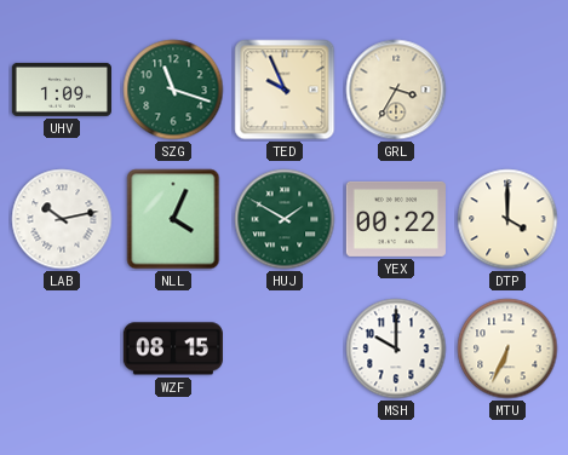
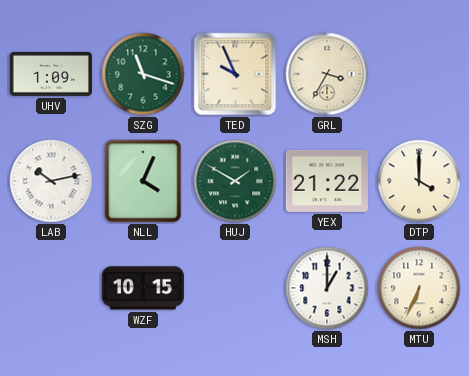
YEX: 00:22 -> 21:22
WZF: 08:15 -> 10:15
MSH: 10:00 -> 1:00
